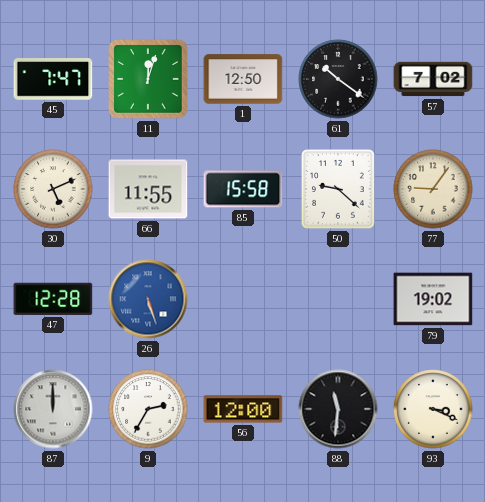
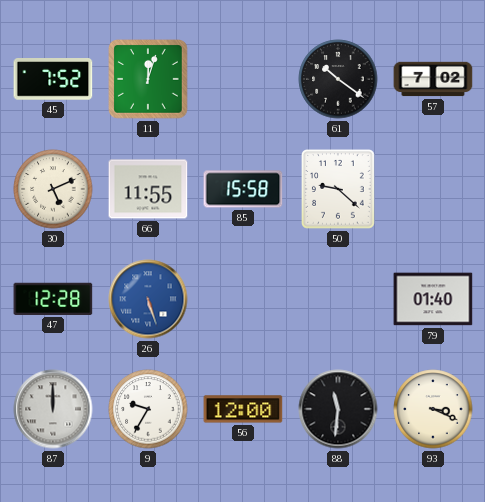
45: 7:47 -> 7:52
1: 12:50 -> none
77: 9:06 -> none
79: 19:02 -> 01:40
9: 2:35 -> 9:35
